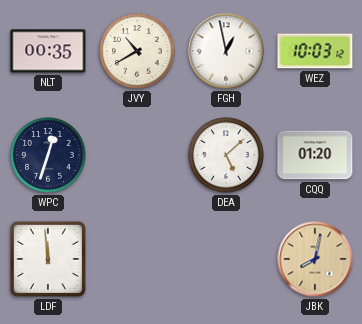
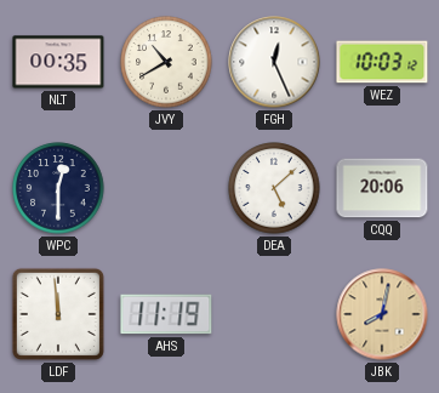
FGH: 12:58 -> 12:26
WPC: 12:33 -> 12:30
CQQ: 01:20 -> 20:06
AHS: none -> 11:19
